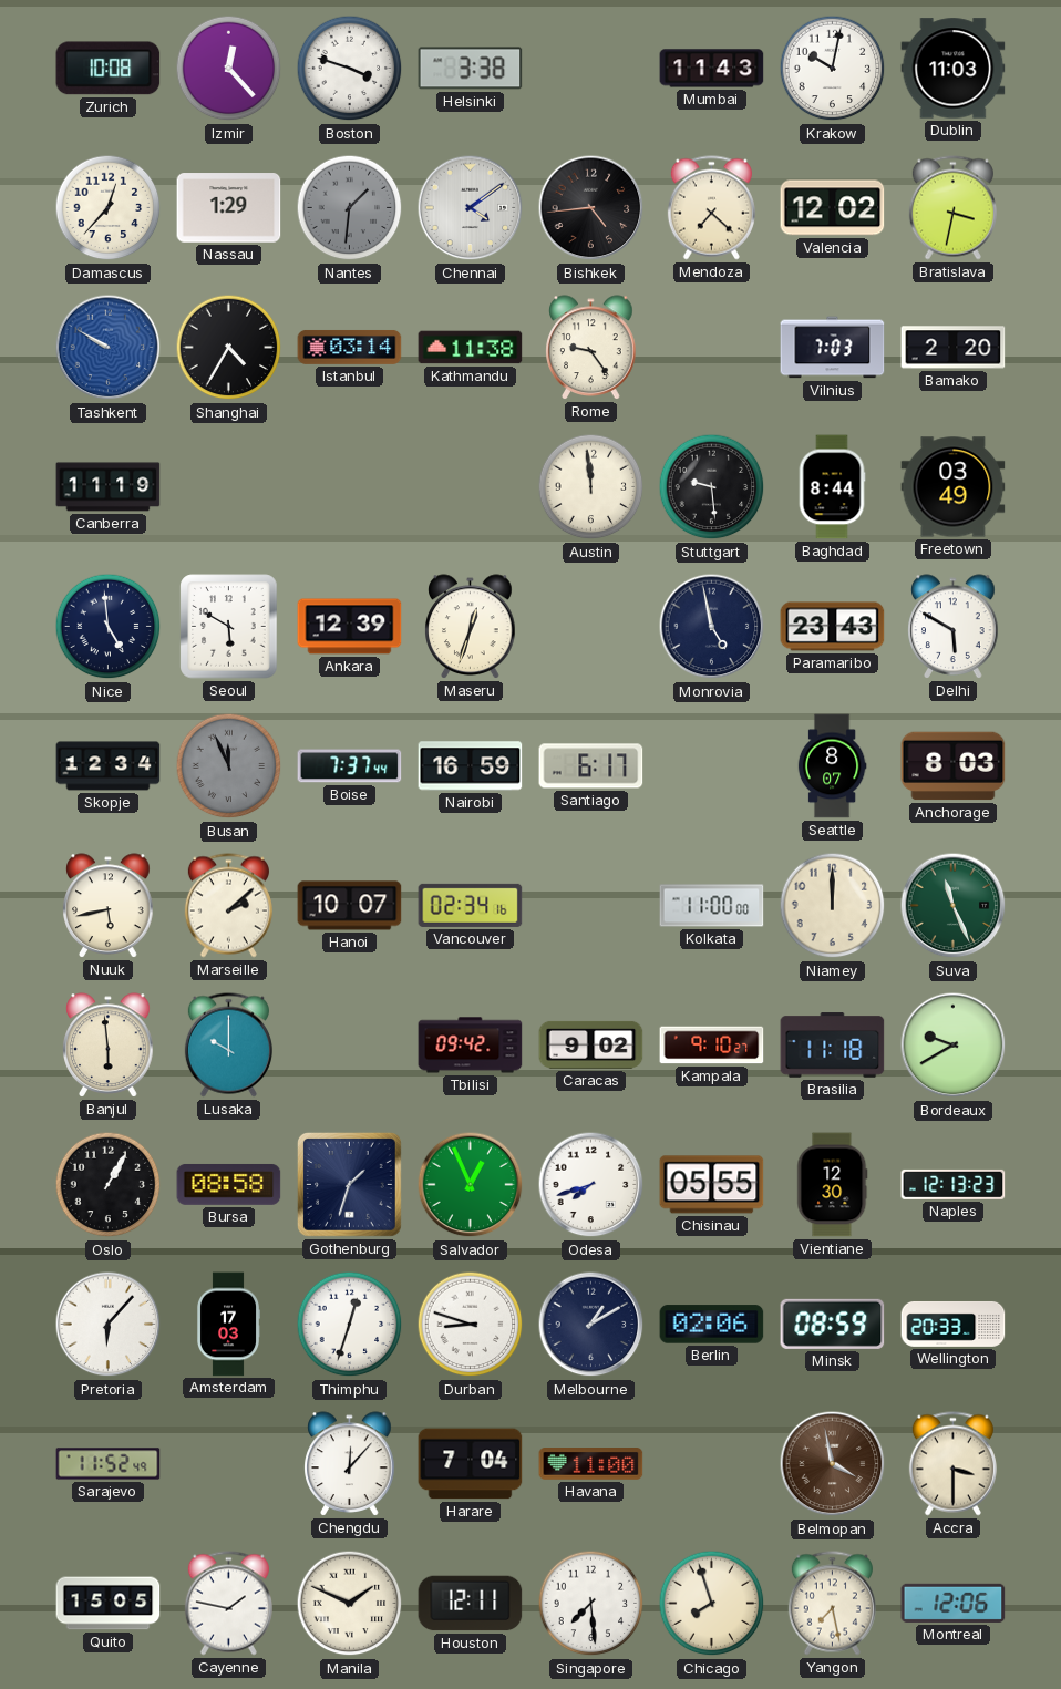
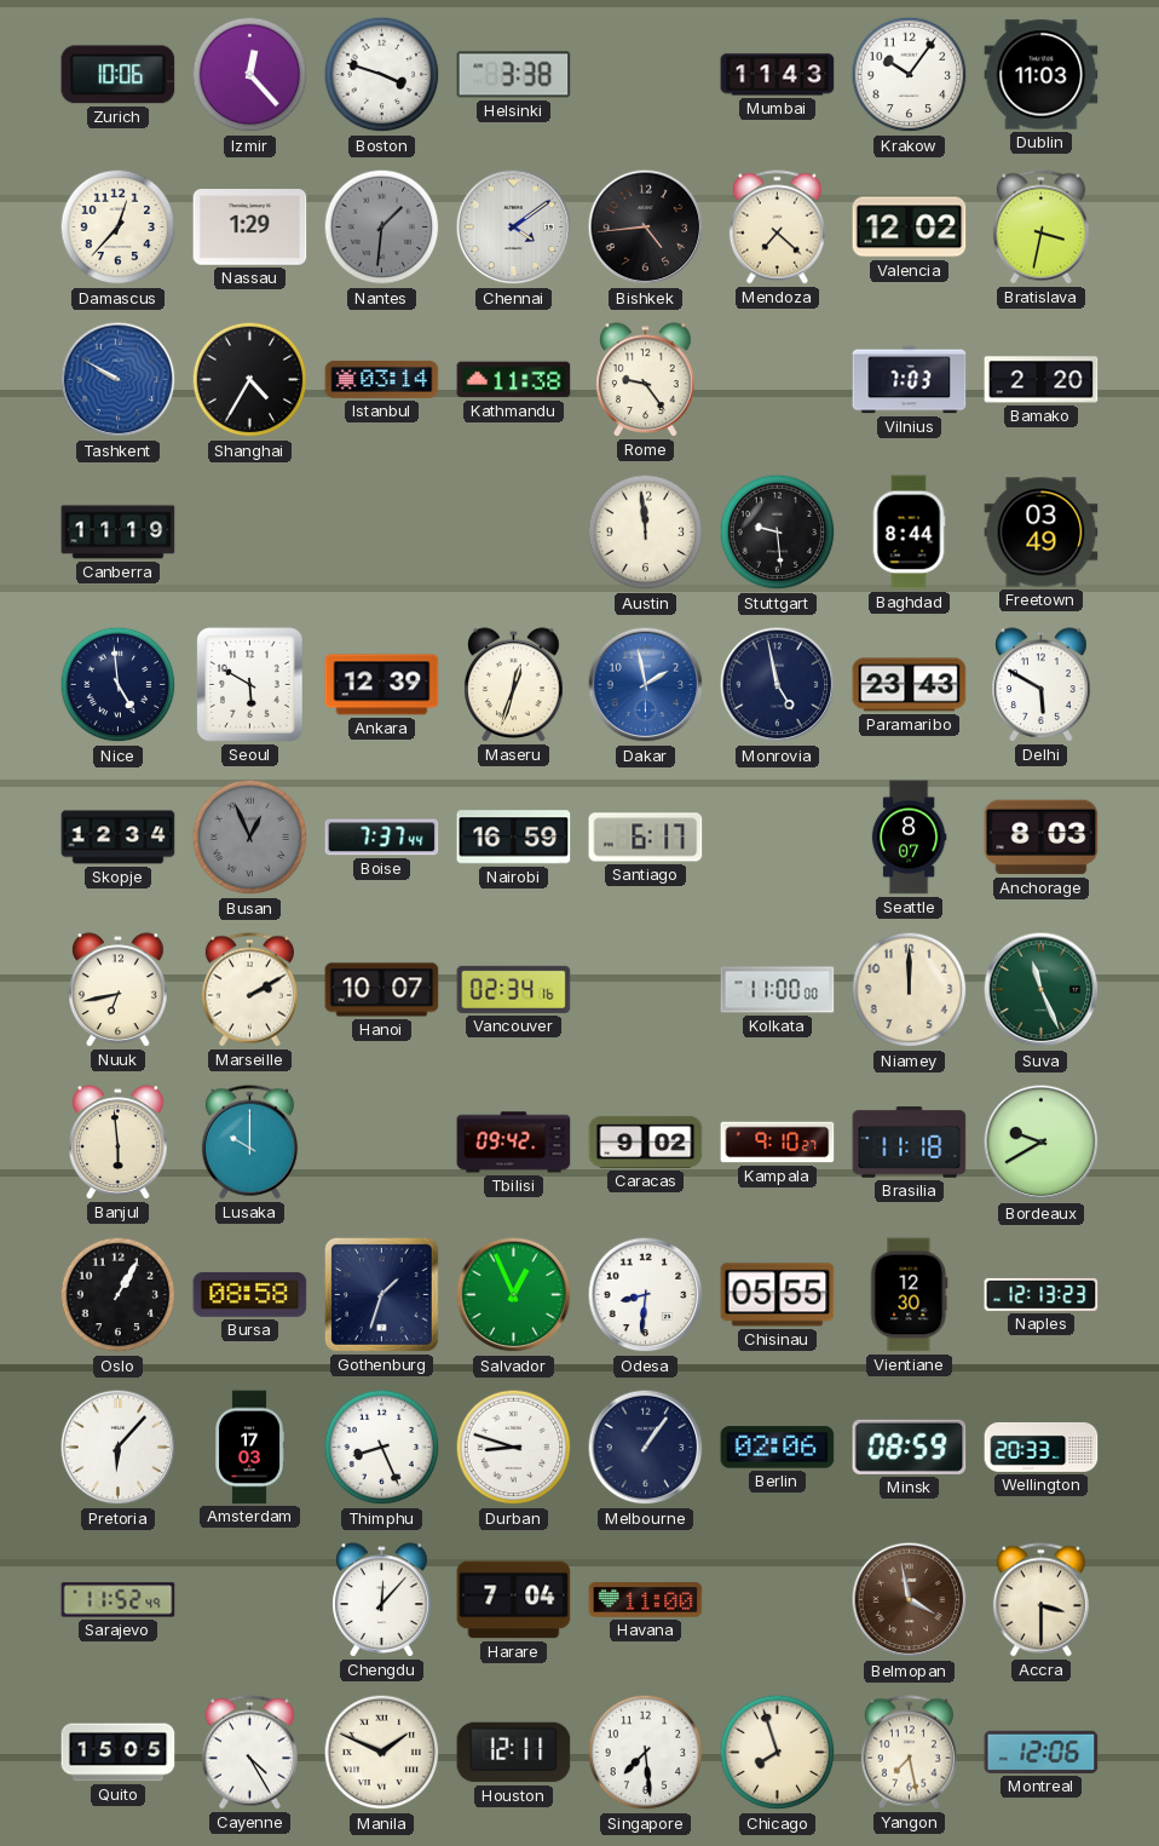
Zurich: 10:08 -> 10:06
Krakow: 10:02 -> 10:06
Dakar: none -> 1:58
Busan: 11:56 -> 12:56
Nuuk: 5:43 -> 6:43
Marseille: 2:08 -> 2:10
Odesa: 7:42 -> 8:31
Thimphu: 12:33 -> 8:26
Melbourne: 1:10 -> 1:06
Cayenne: 1:47 -> 4:25
